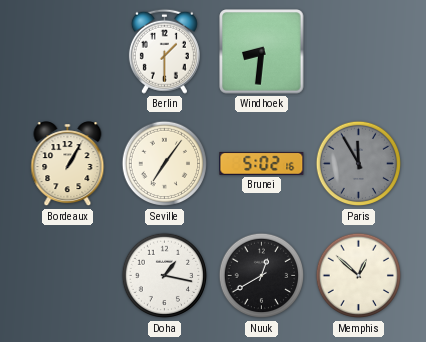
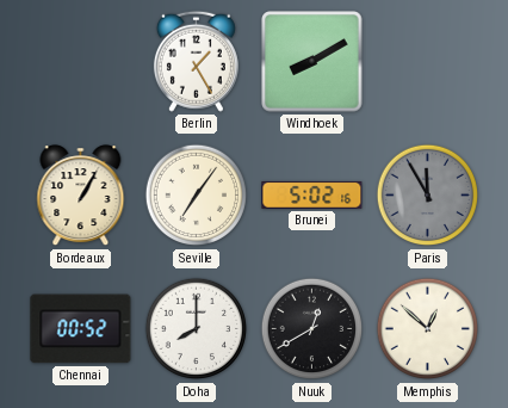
Berlin: 1:30 -> 1:25
Windhoek: 8:31 -> 8:10
Chennai: none -> 00:52
Doha: 1:17 -> 8:00
